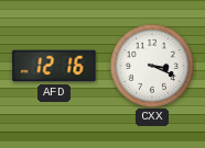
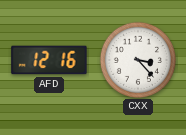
CXX: 3:19 -> 3:23
